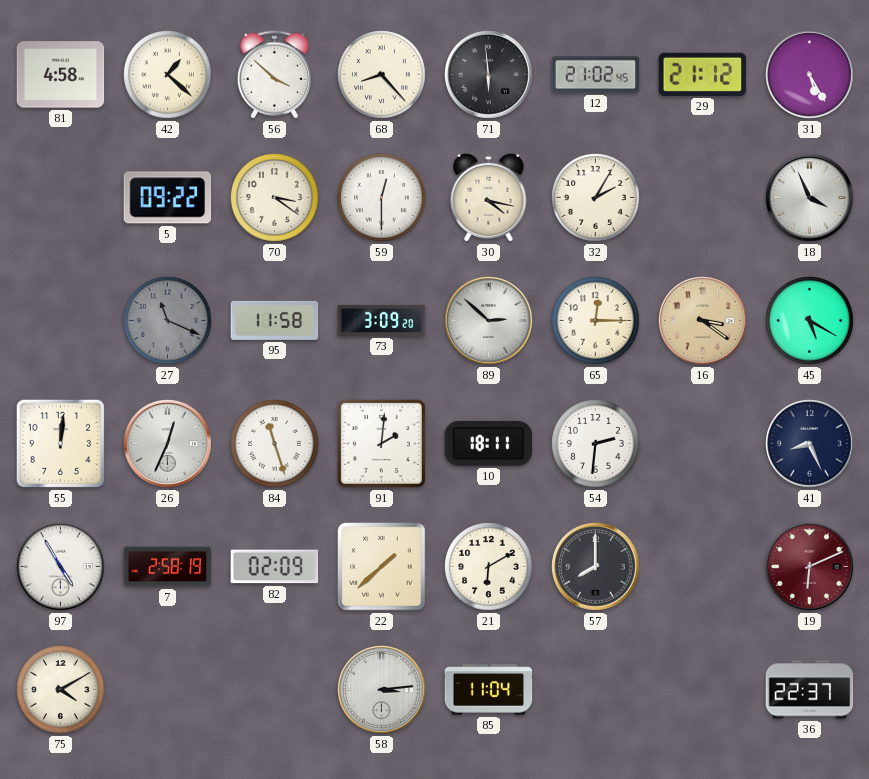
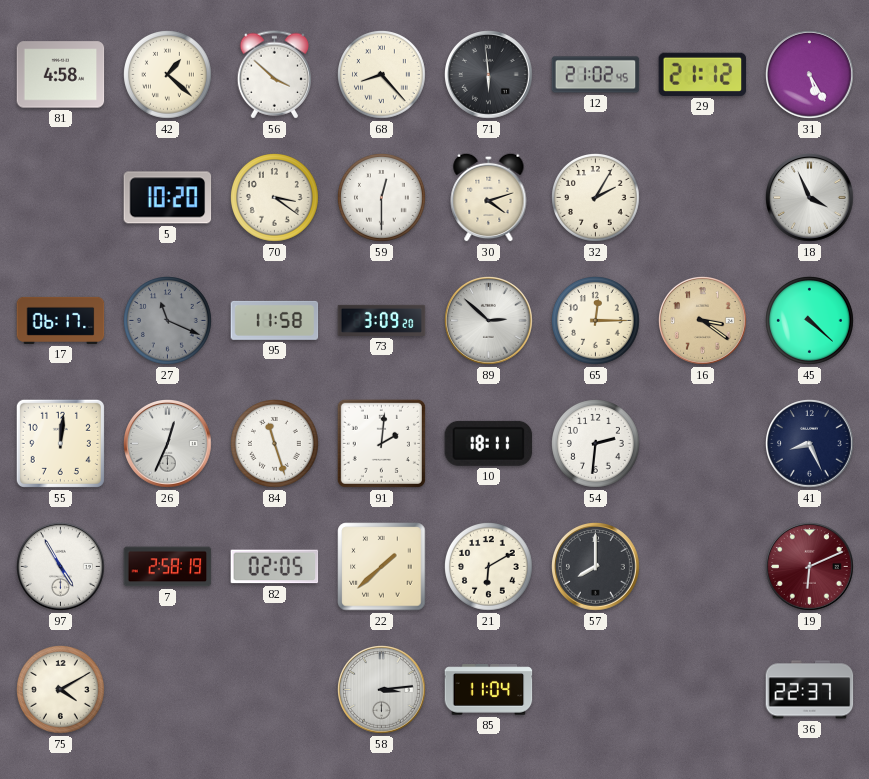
5: 09:22 -> 10:20
30: 4:17 -> 4:12
17: none -> 06:17
45: 5:20 -> 4:22
82: 02:09 -> 02:05
